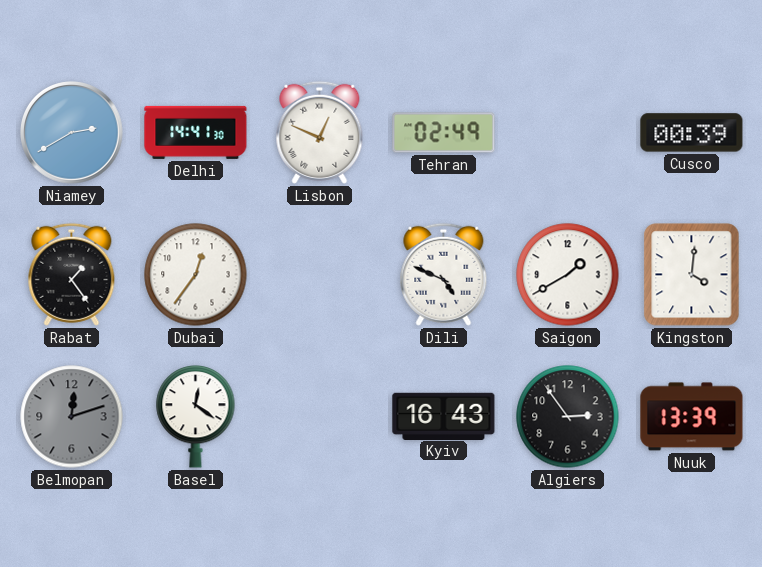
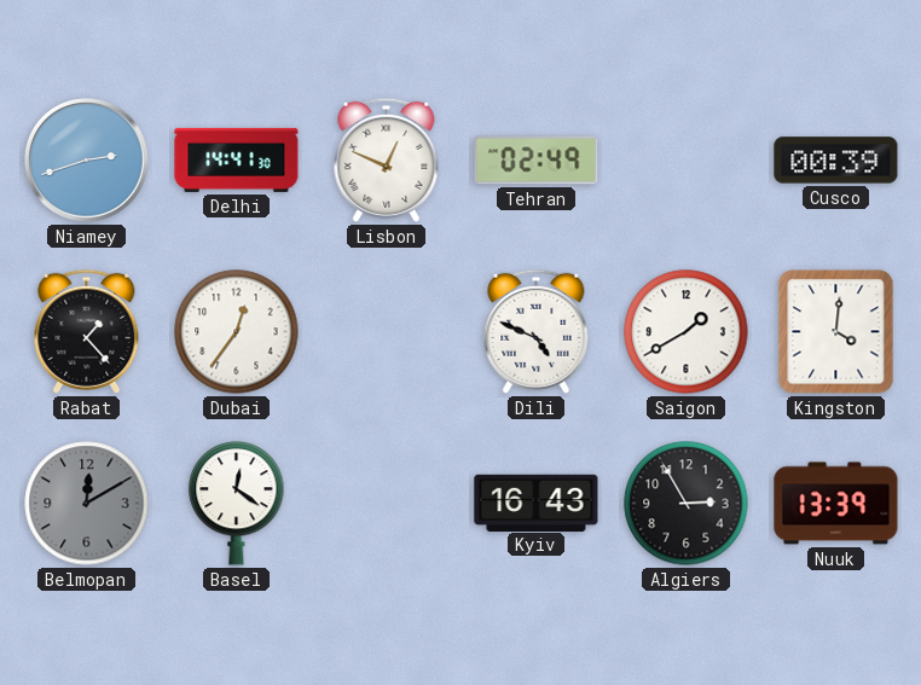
Niamey: 2:40 -> 2:42
Rabat: 1:24 -> 1:23
Belmopan: 12:12 -> 12:10
Algiers: 2:54 -> 2:55
